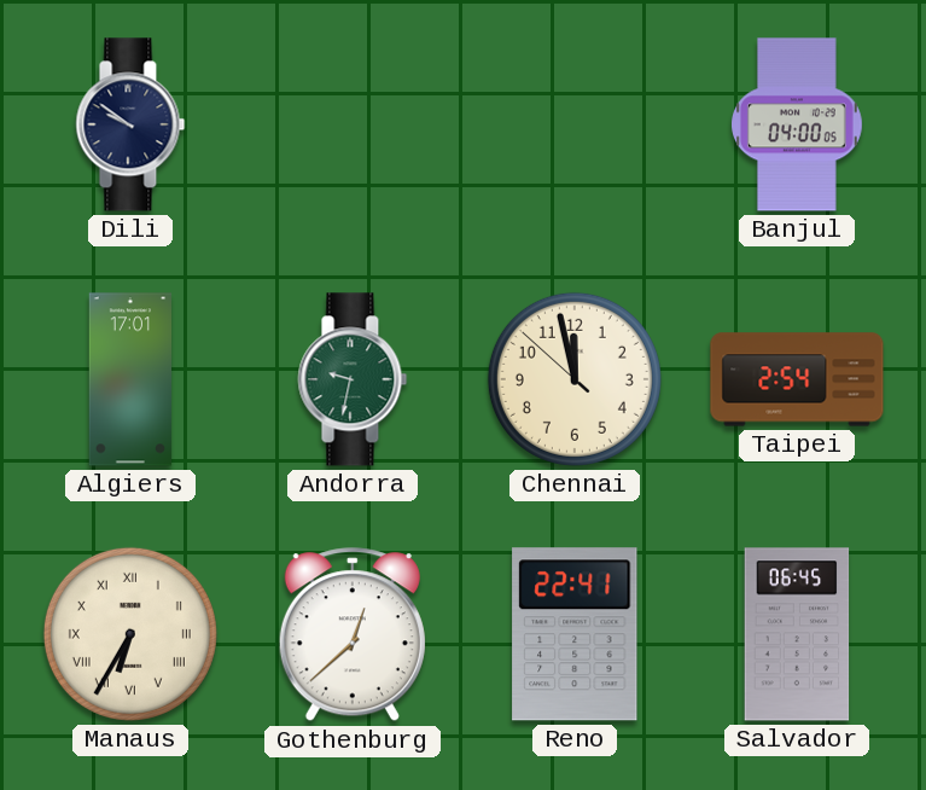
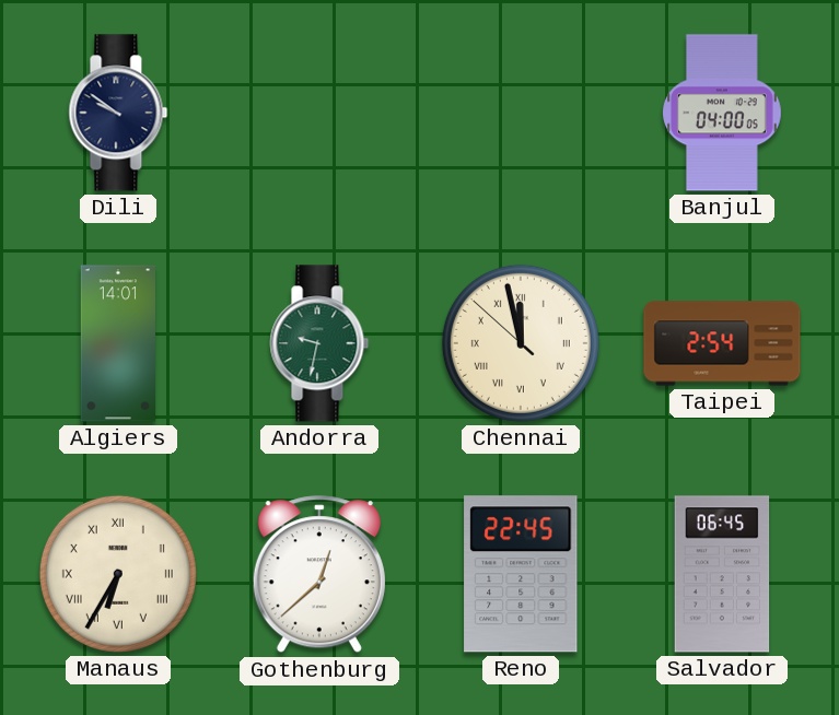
Algiers: 17:01 -> 14:01
Chennai numerals: Arabic -> Roman
Reno: 22:41 -> 22:45
